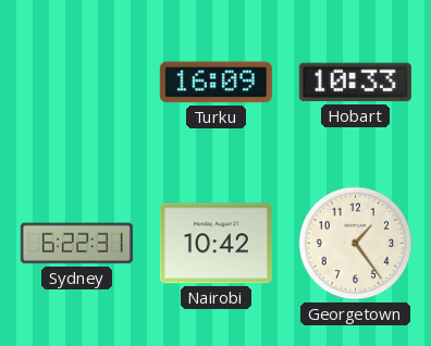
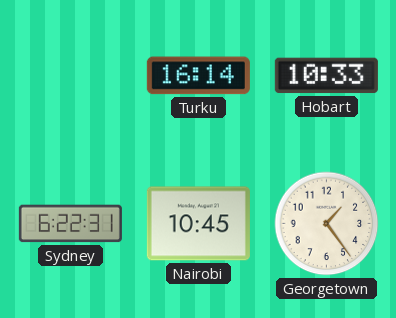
Turku: 16:09 -> 16:14
Nairobi: 10:42 -> 10:45
